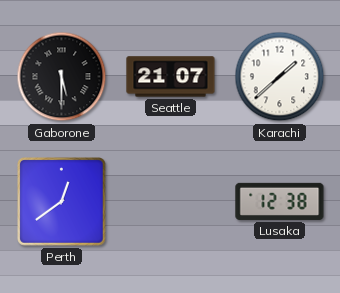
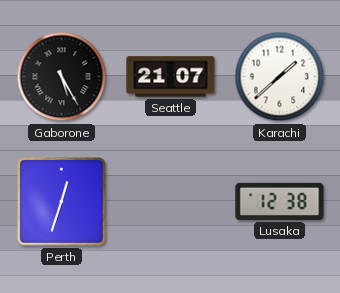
Gaborone: 5:30 -> 5:25
Perth: 12:39 -> 12:33
